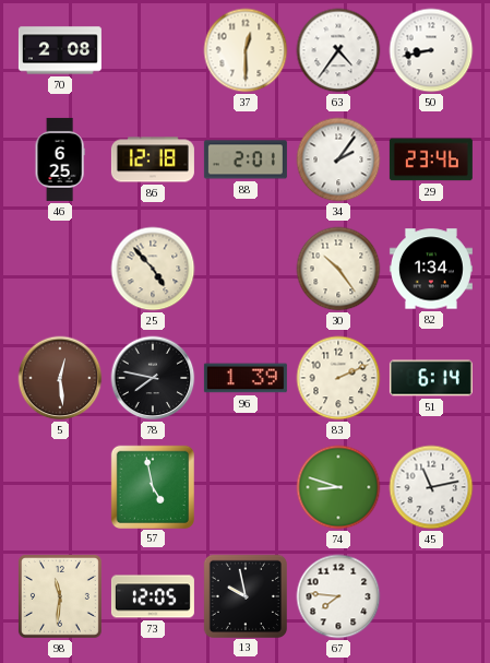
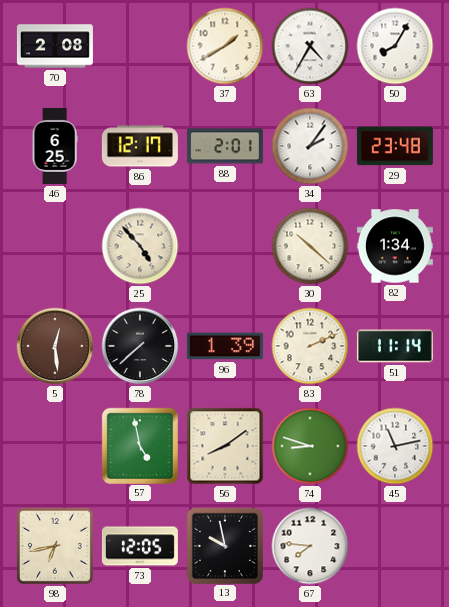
37: 12:30 -> 1:40
63: 4:36 -> 4:35
50: 8:43 -> 8:05
86: 12:18 -> 12:17
29: 23:46 -> 23:48
30: 10:24 -> 10:22
78: 7:47 -> 7:38
51: 6:14 -> 11:14
56: none -> 8:09
98: 11:31 -> 6:43
